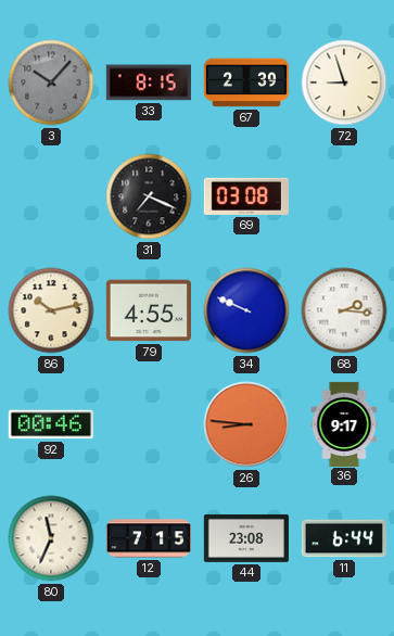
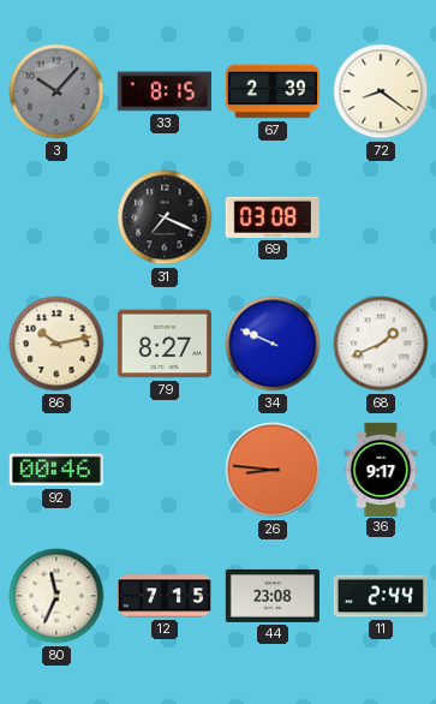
72: 8:57 -> 8:21
79: 4:55 -> 8:27
68: 2:16 -> 1:41
11: 6:44 -> 2:44
